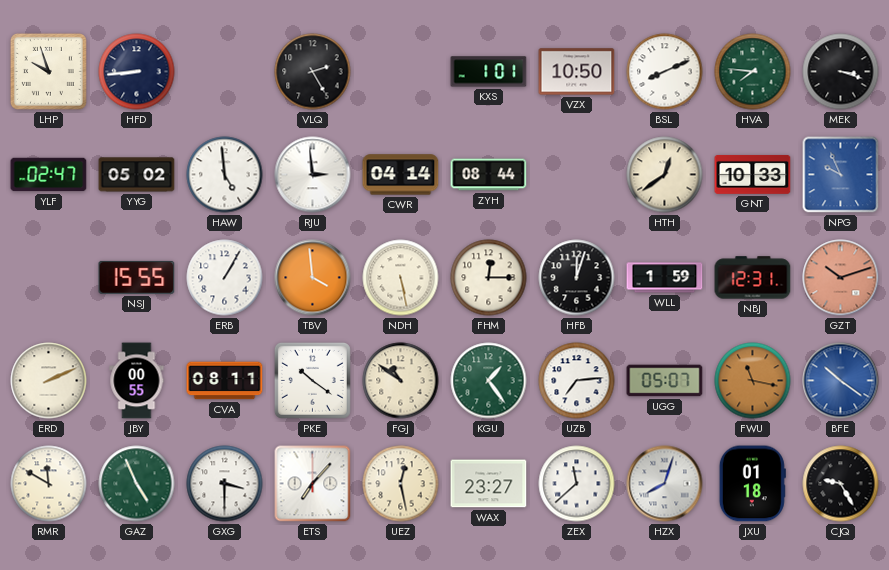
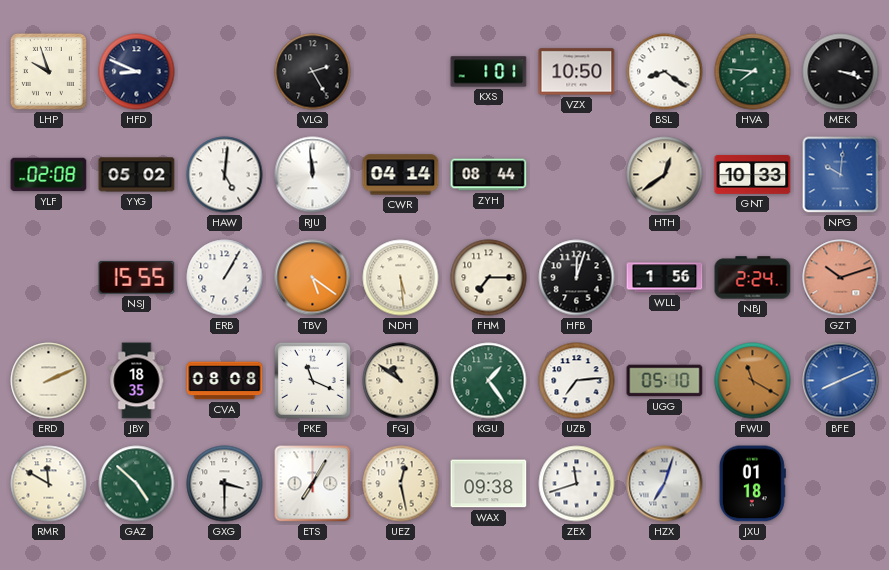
HFD: 8:44 -> 8:49
BSL: 8:11 -> 8:21
YLF: 02:47 -> 02:08
HAW: 4:59 -> 5:01
RJU: 2:59 -> 11:59
NPG: 9:56 -> 10:01
TBV: 3:59 -> 5:21
NDH: 5:28 -> 5:29
FHM: 12:15 -> 7:15
WLL: 1:59 -> 1:56
NBJ: 12:31 -> 2:24
JBY: 00:55 -> 18:35
CVA: 08:11 -> 08:08
PKE: 10:21 -> 11:19
UGG: 05:07 -> 05:10
FWU: 11:17 -> 11:20
BFE: 10:21 -> 8:11
GAZ: 4:56 -> 4:52
ETS: 7:07 -> 7:05
WAX: 23:27 -> 09:38
ZEX: 11:38 -> 11:42
HZX: 8:03 -> 7:03
CJQ: 9:25 -> none
